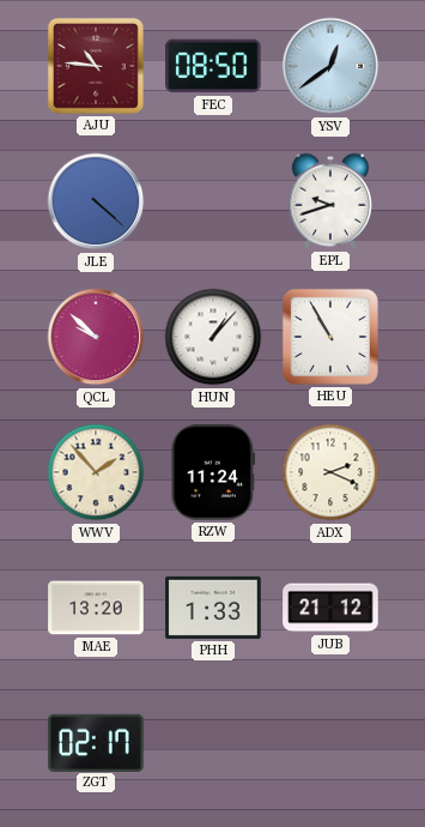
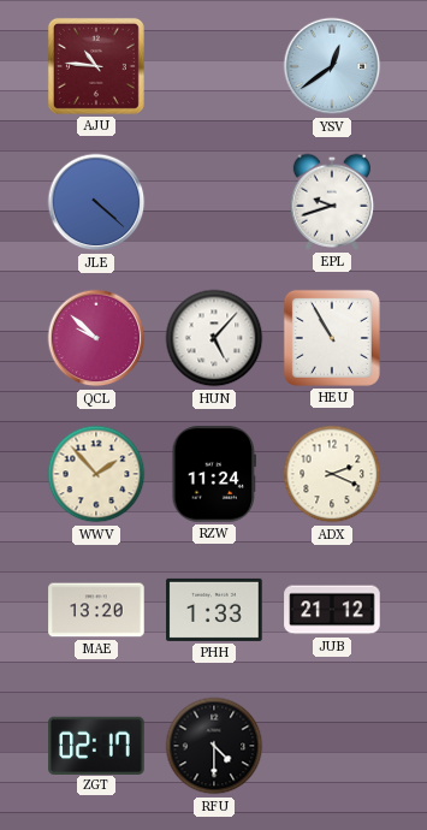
FEC: 08:50 -> none
HUN: 1:07 -> 5:07
RFU: none -> 4:30
